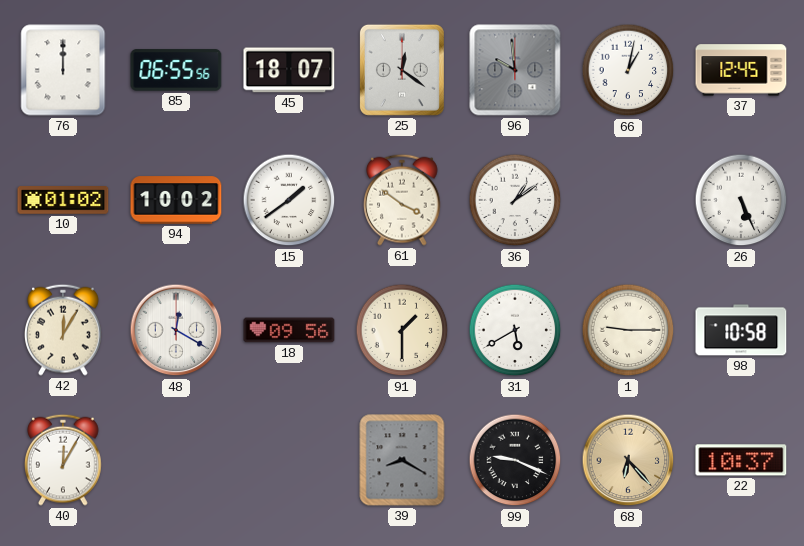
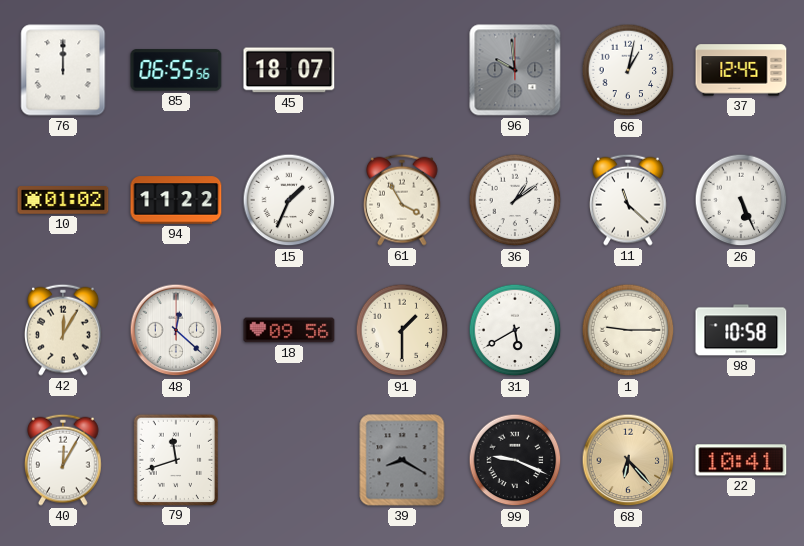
25: 12:21 -> none
94: 10:02 -> 11:22
15: 1:39 -> 1:34
61: 3:51 -> 3:55
11: none -> 11:22
48: 12:20 -> 12:22
79: none -> 11:42
22: 10:37 -> 10:41
